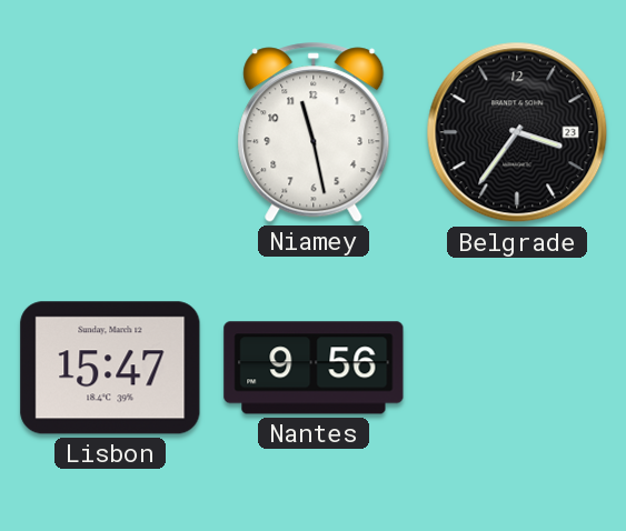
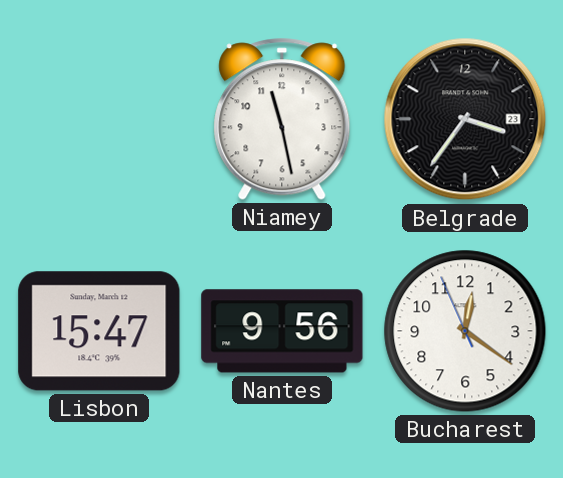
Bucharest: none -> 12:20
